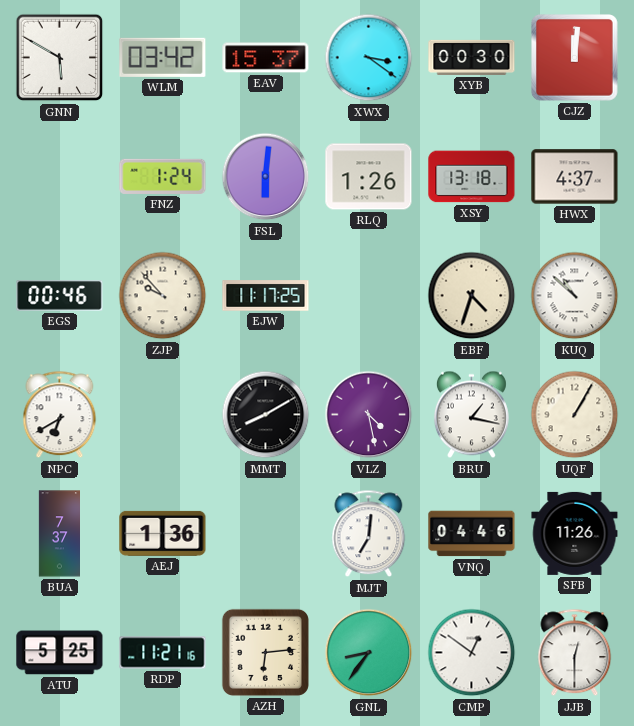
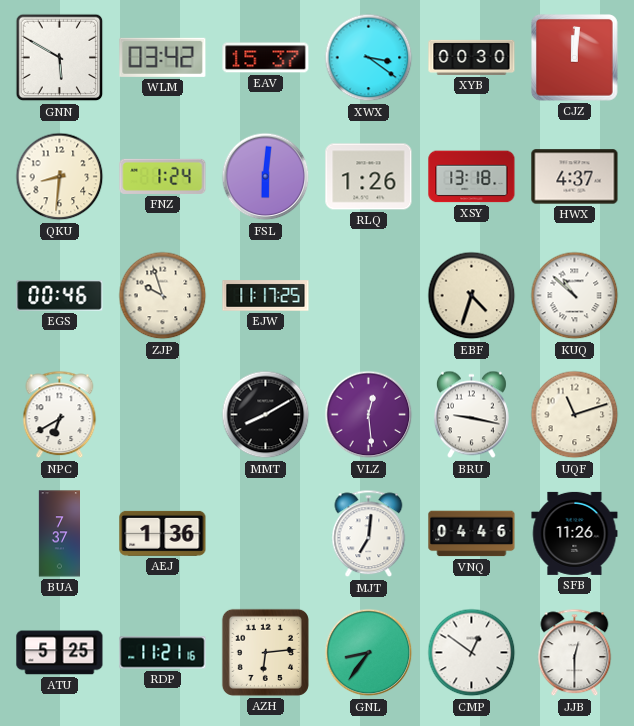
QKU: none -> 8:31
ZJP: 9:53 -> 9:57
VLZ: 4:28 -> 12:29
BRU: 1:17 -> 9:17
UQF: 1:05 -> 11:12
